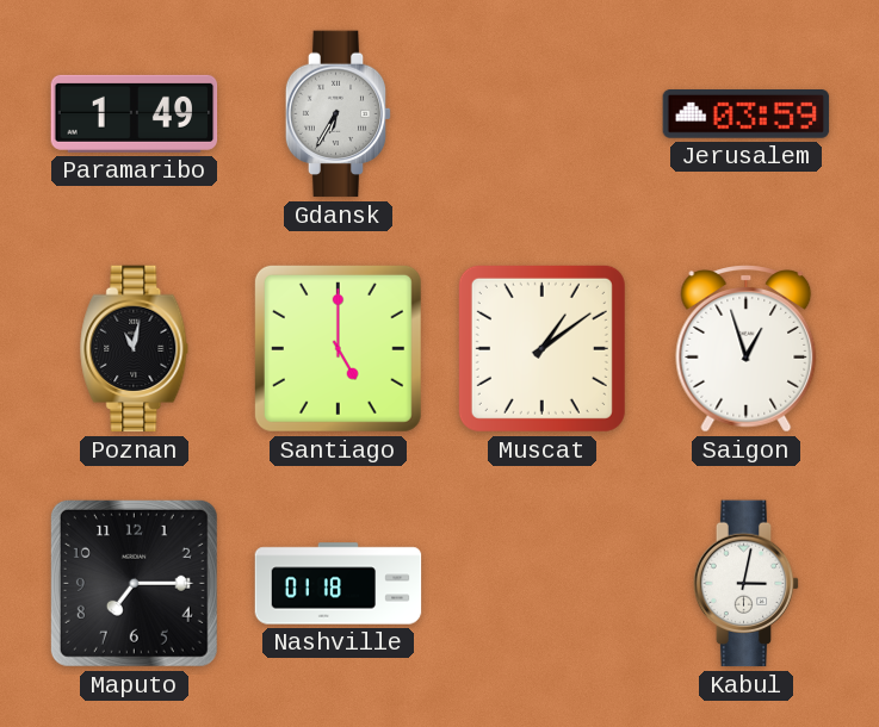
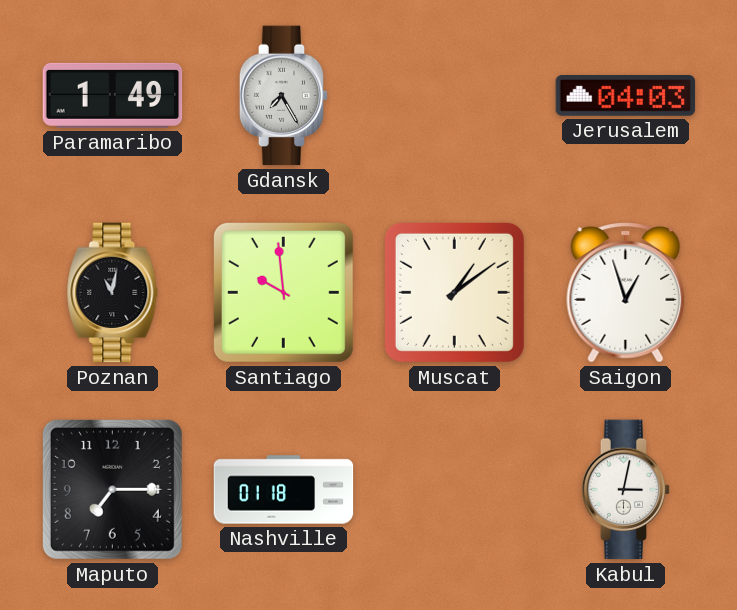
Gdansk: 6:35 -> 7:25
Jerusalem: 03:59 -> 04:03
Santiago: 5:00 -> 9:59
